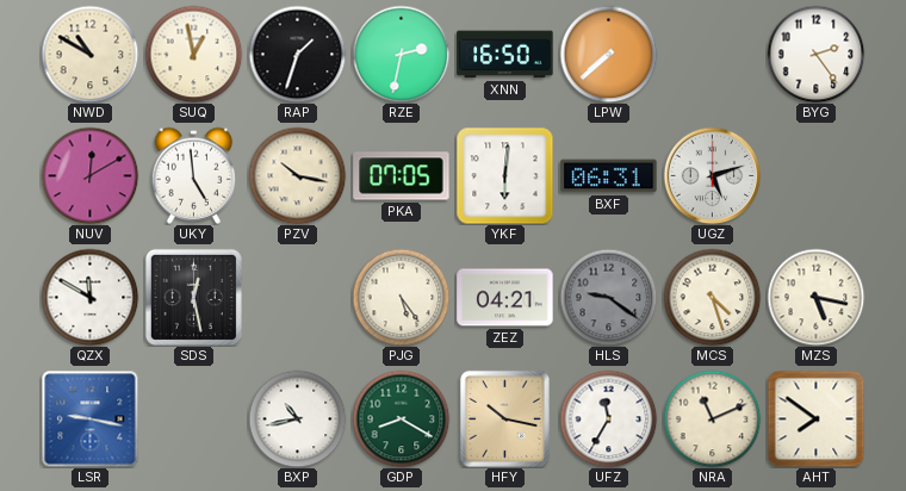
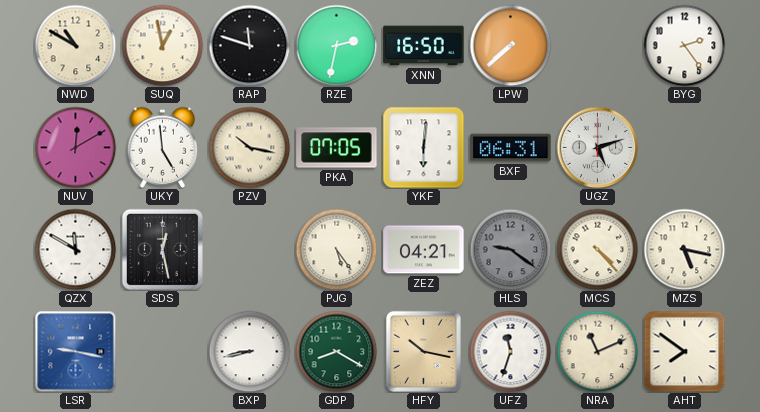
RAP: 1:33 -> 11:48
MCS: 4:27 -> 4:23
BXP: 10:43 -> 8:43
UFZ: 11:35 -> 11:33
